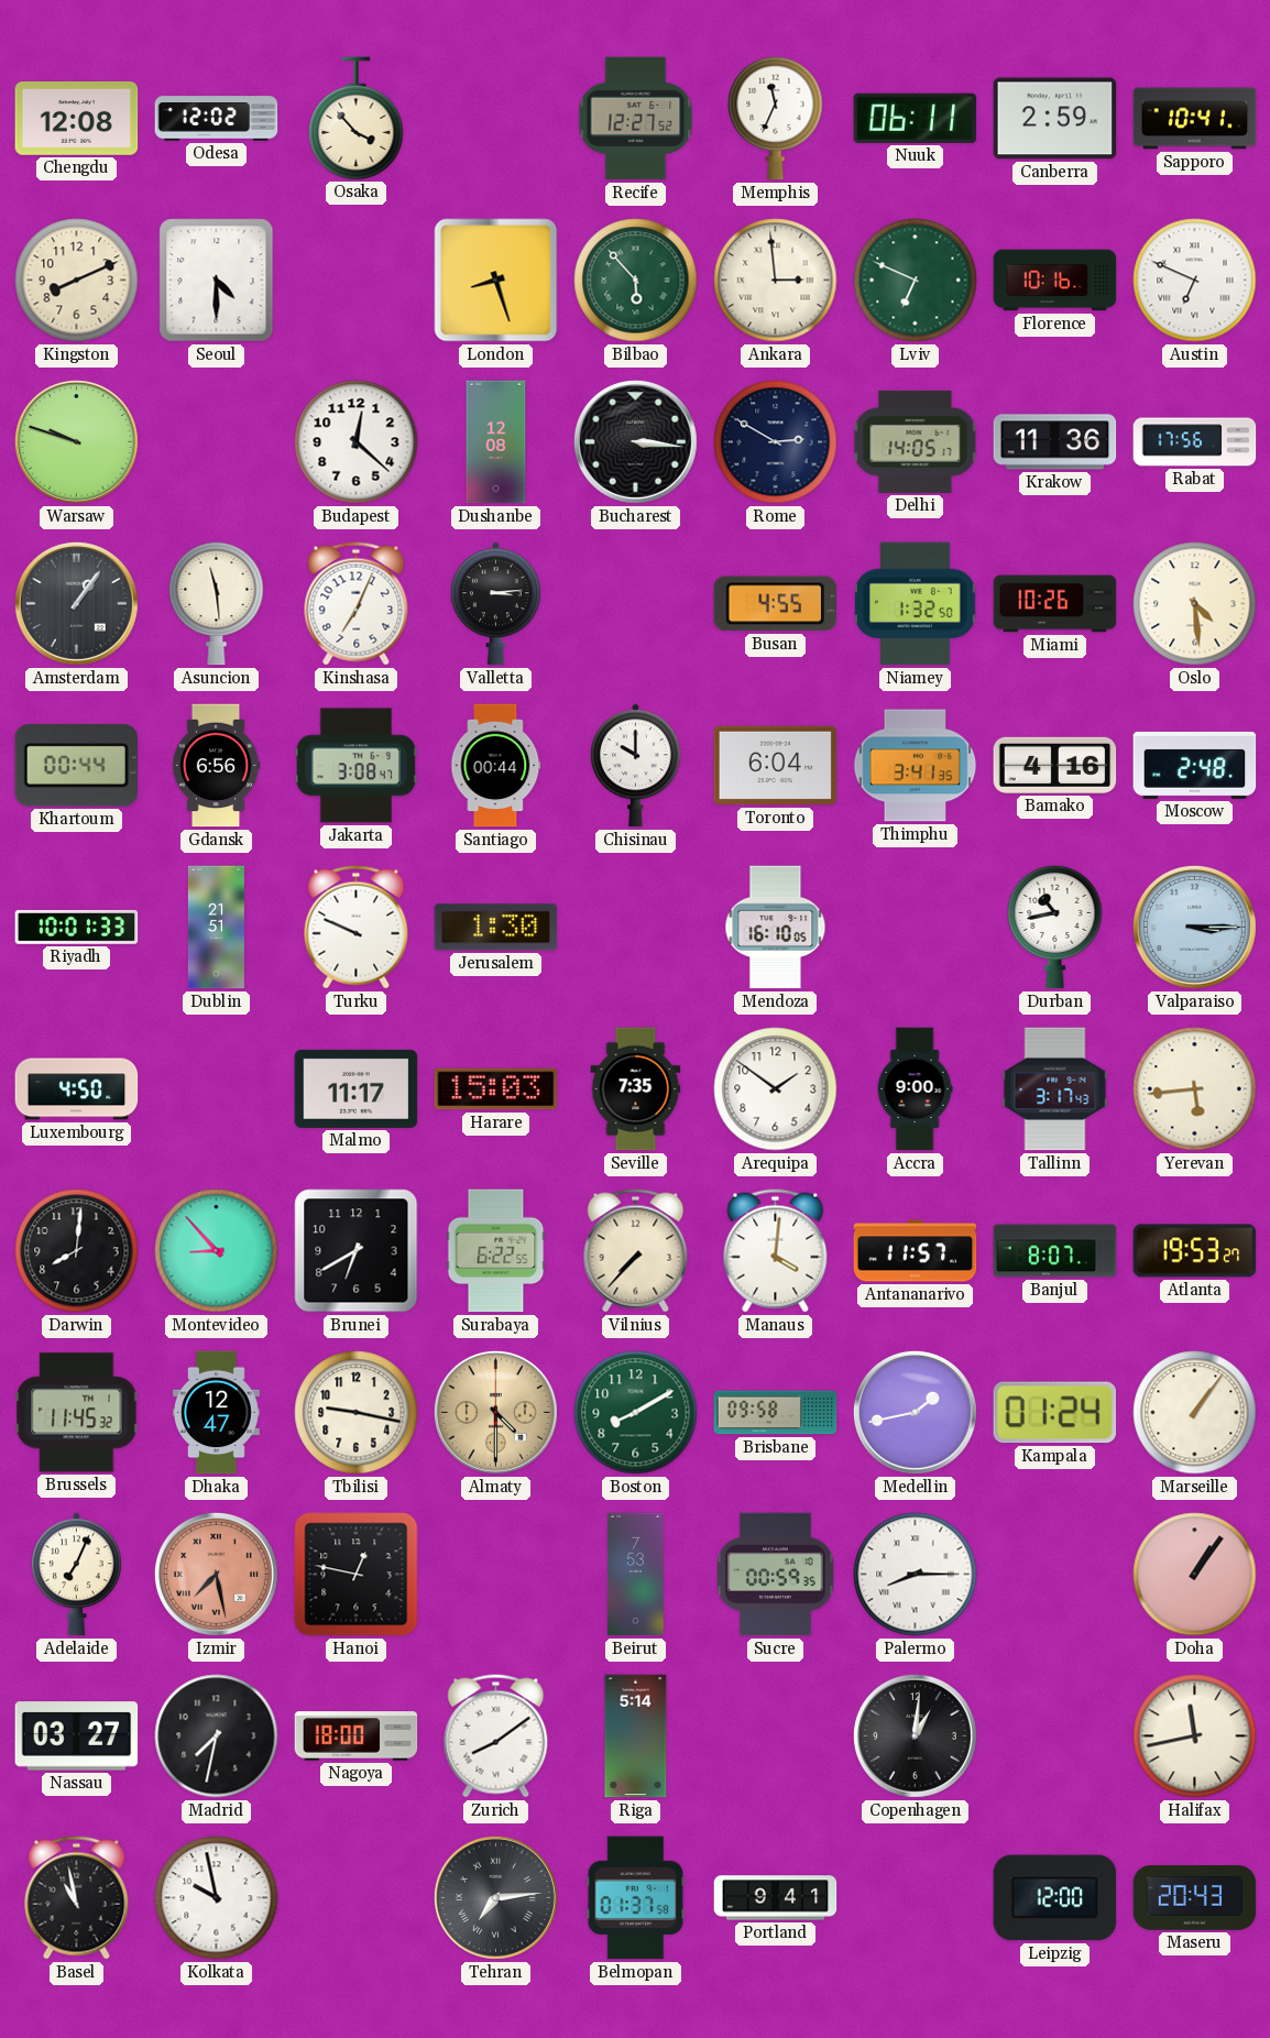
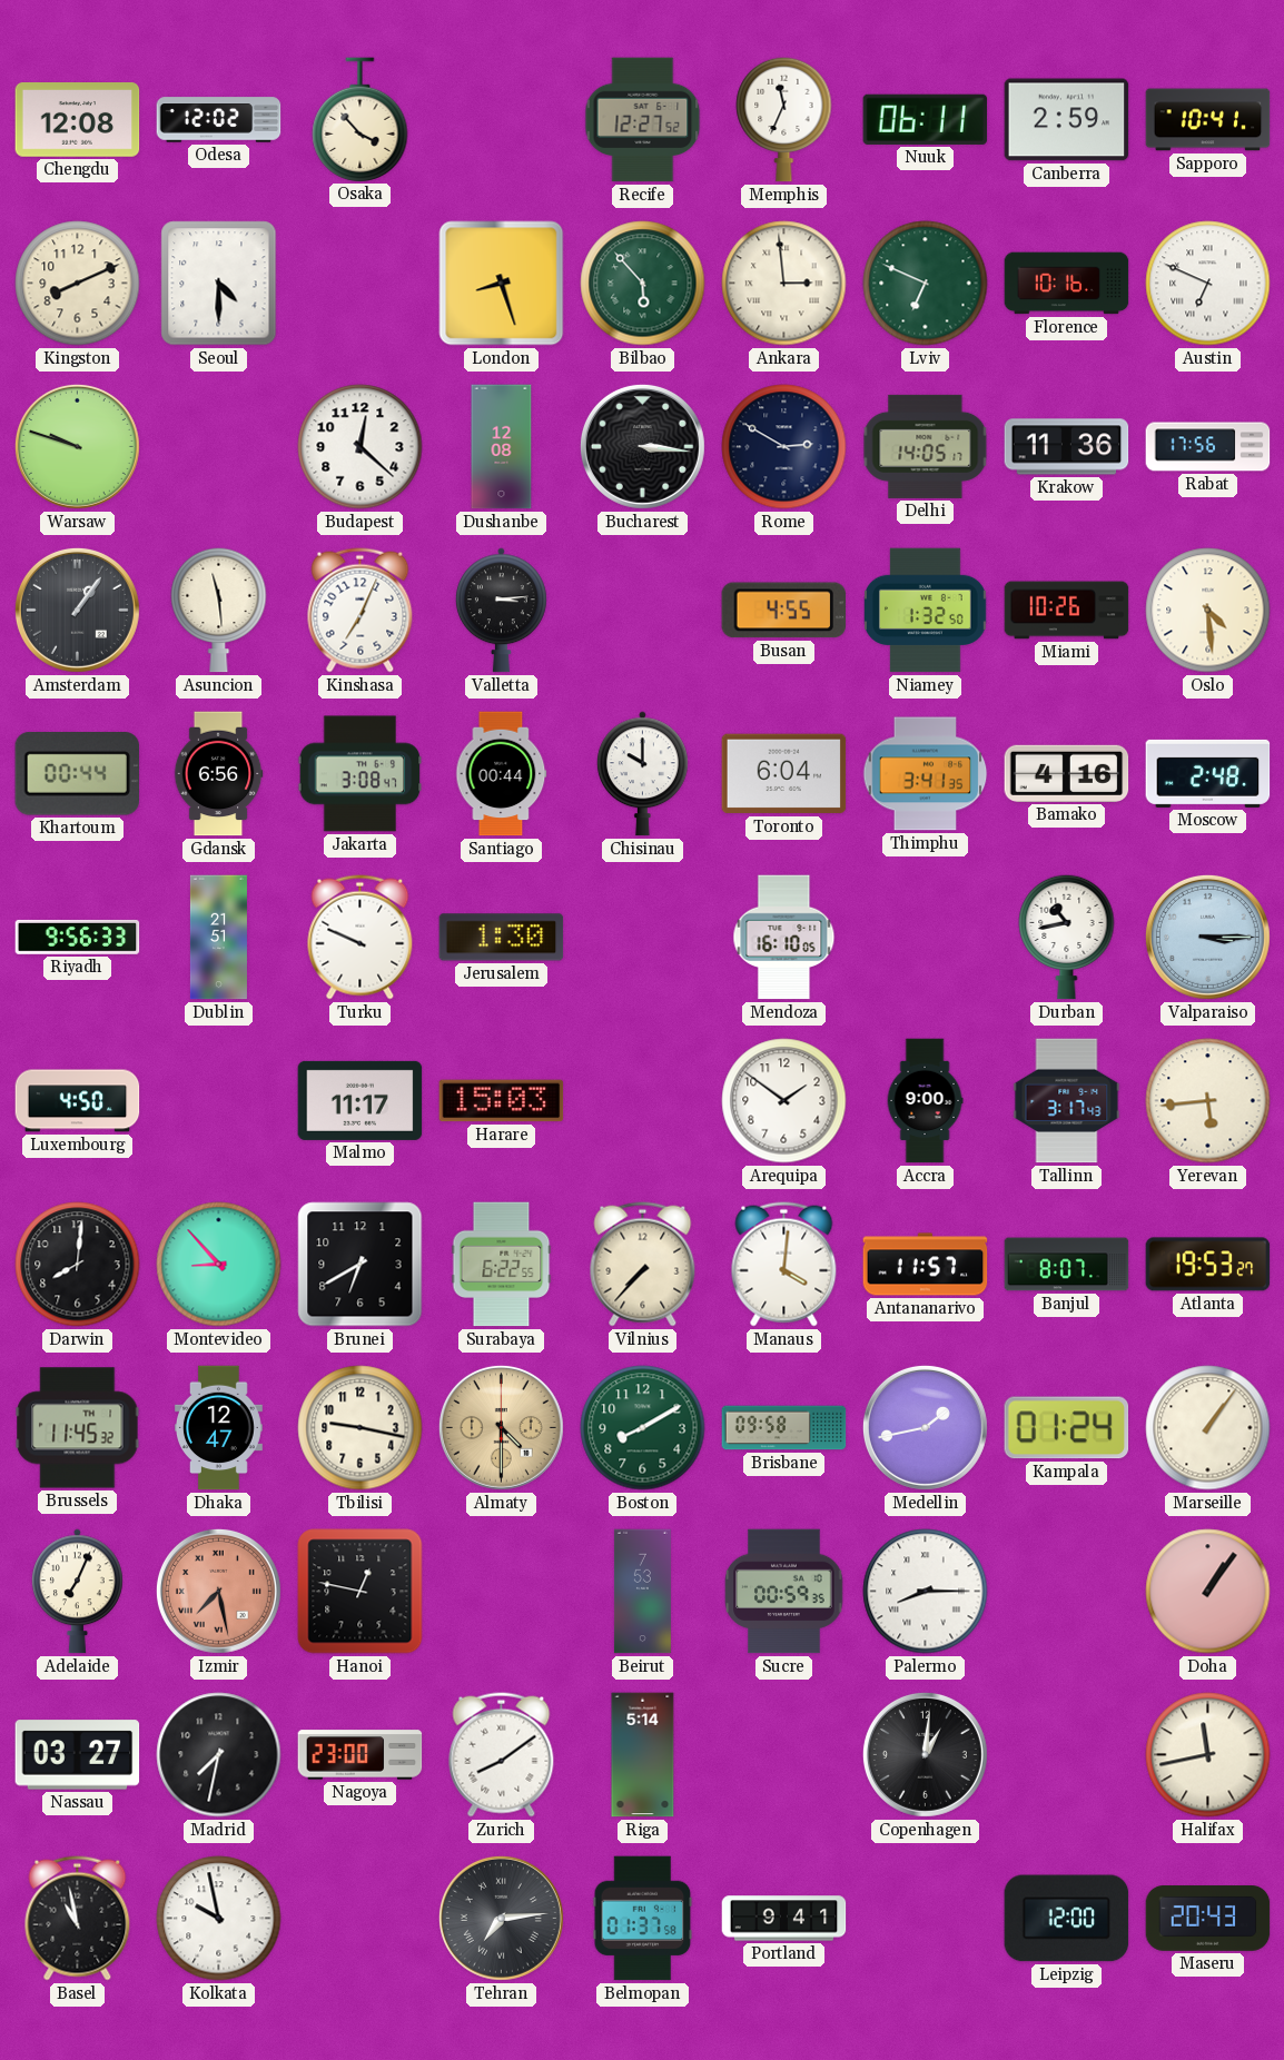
Riyadh: 10:01 -> 9:56
Seville: 7:35 -> none
Nagoya: 18:00 -> 23:00
